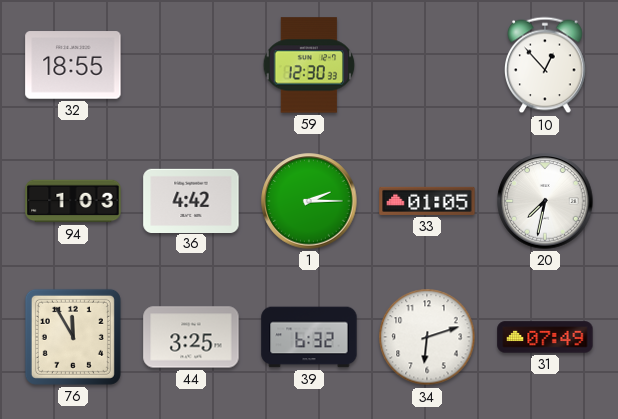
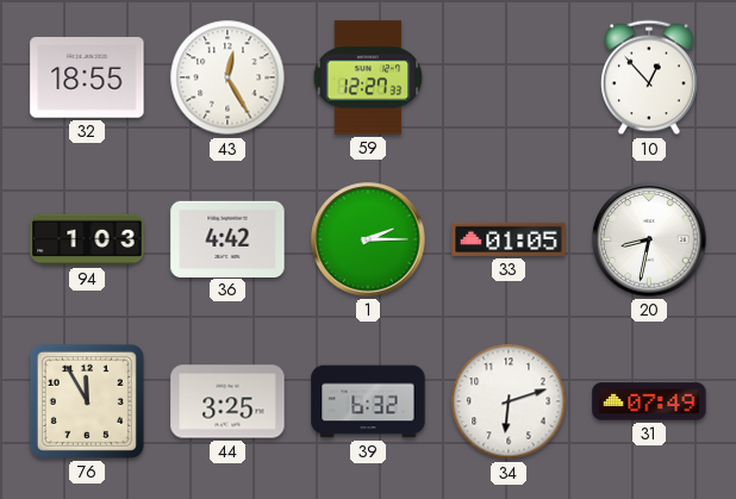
43: none -> 12:25
59: 12:30 -> 12:27
20: 7:32 -> 8:32
